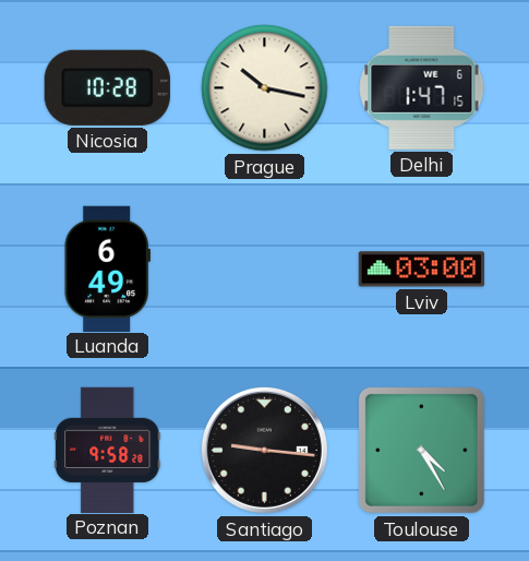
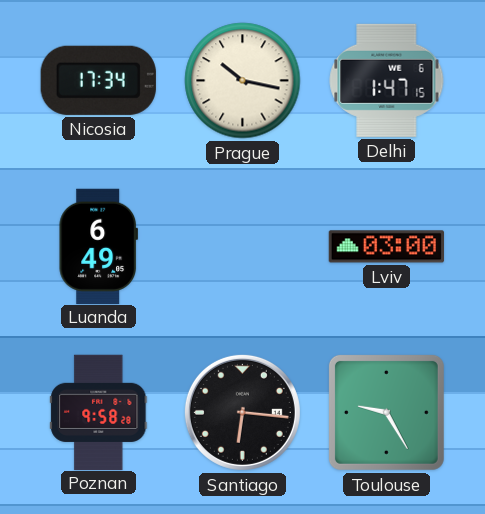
Nicosia: 10:28 -> 17:34
Santiago: 9:16 -> 6:16
Toulouse: 4:25 -> 9:25
